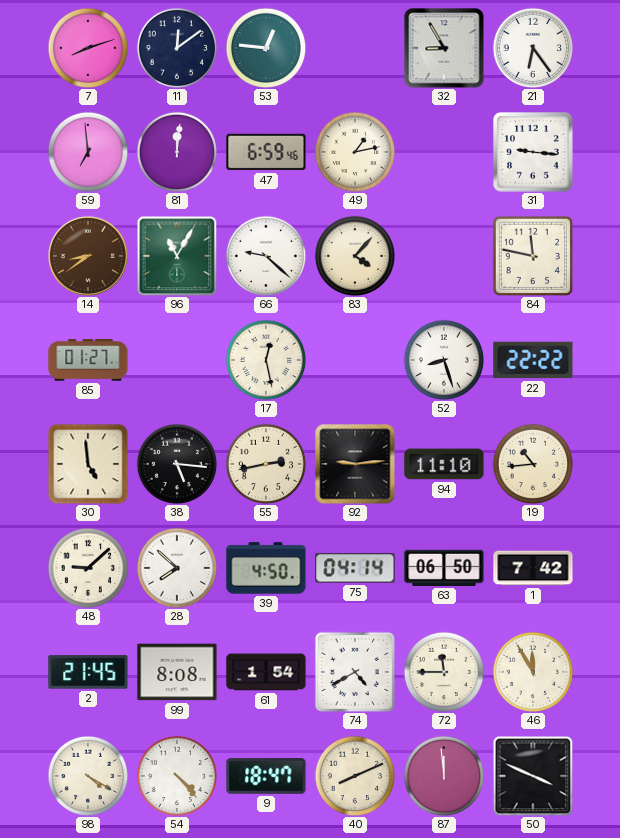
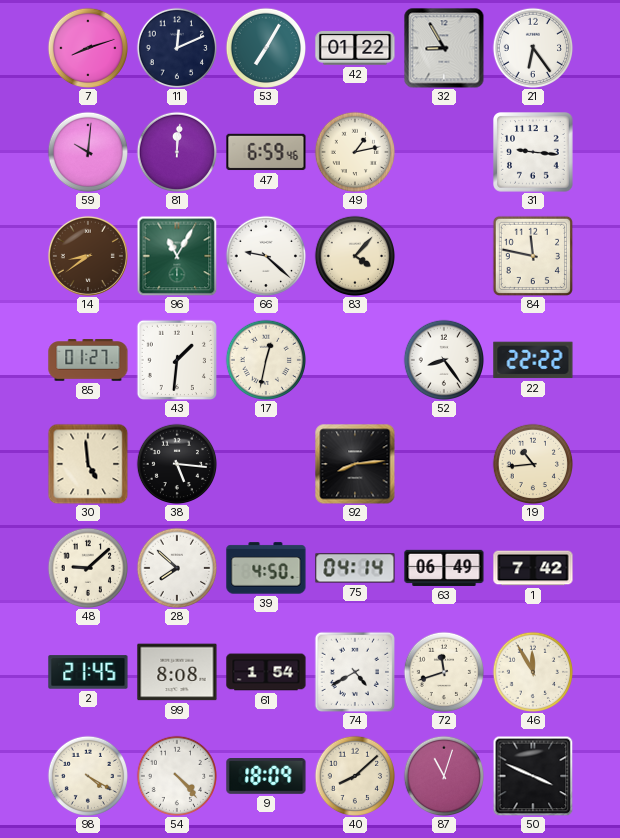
11: 12:09 -> 12:11
53: 12:46 -> 7:05
42: none -> 01:22
59: 6:59 -> 10:01
43: none -> 1:31
17: 12:28 -> 12:32
52: 8:27 -> 8:24
55: 2:43 -> none
92: 9:14 -> 8:14
94: 11:10 -> none
63: 06:50 -> 06:49
72: 11:45 -> 11:42
9: 18:47 -> 18:09
40: 8:11 -> 8:08
87: 11:59 -> 11:03
